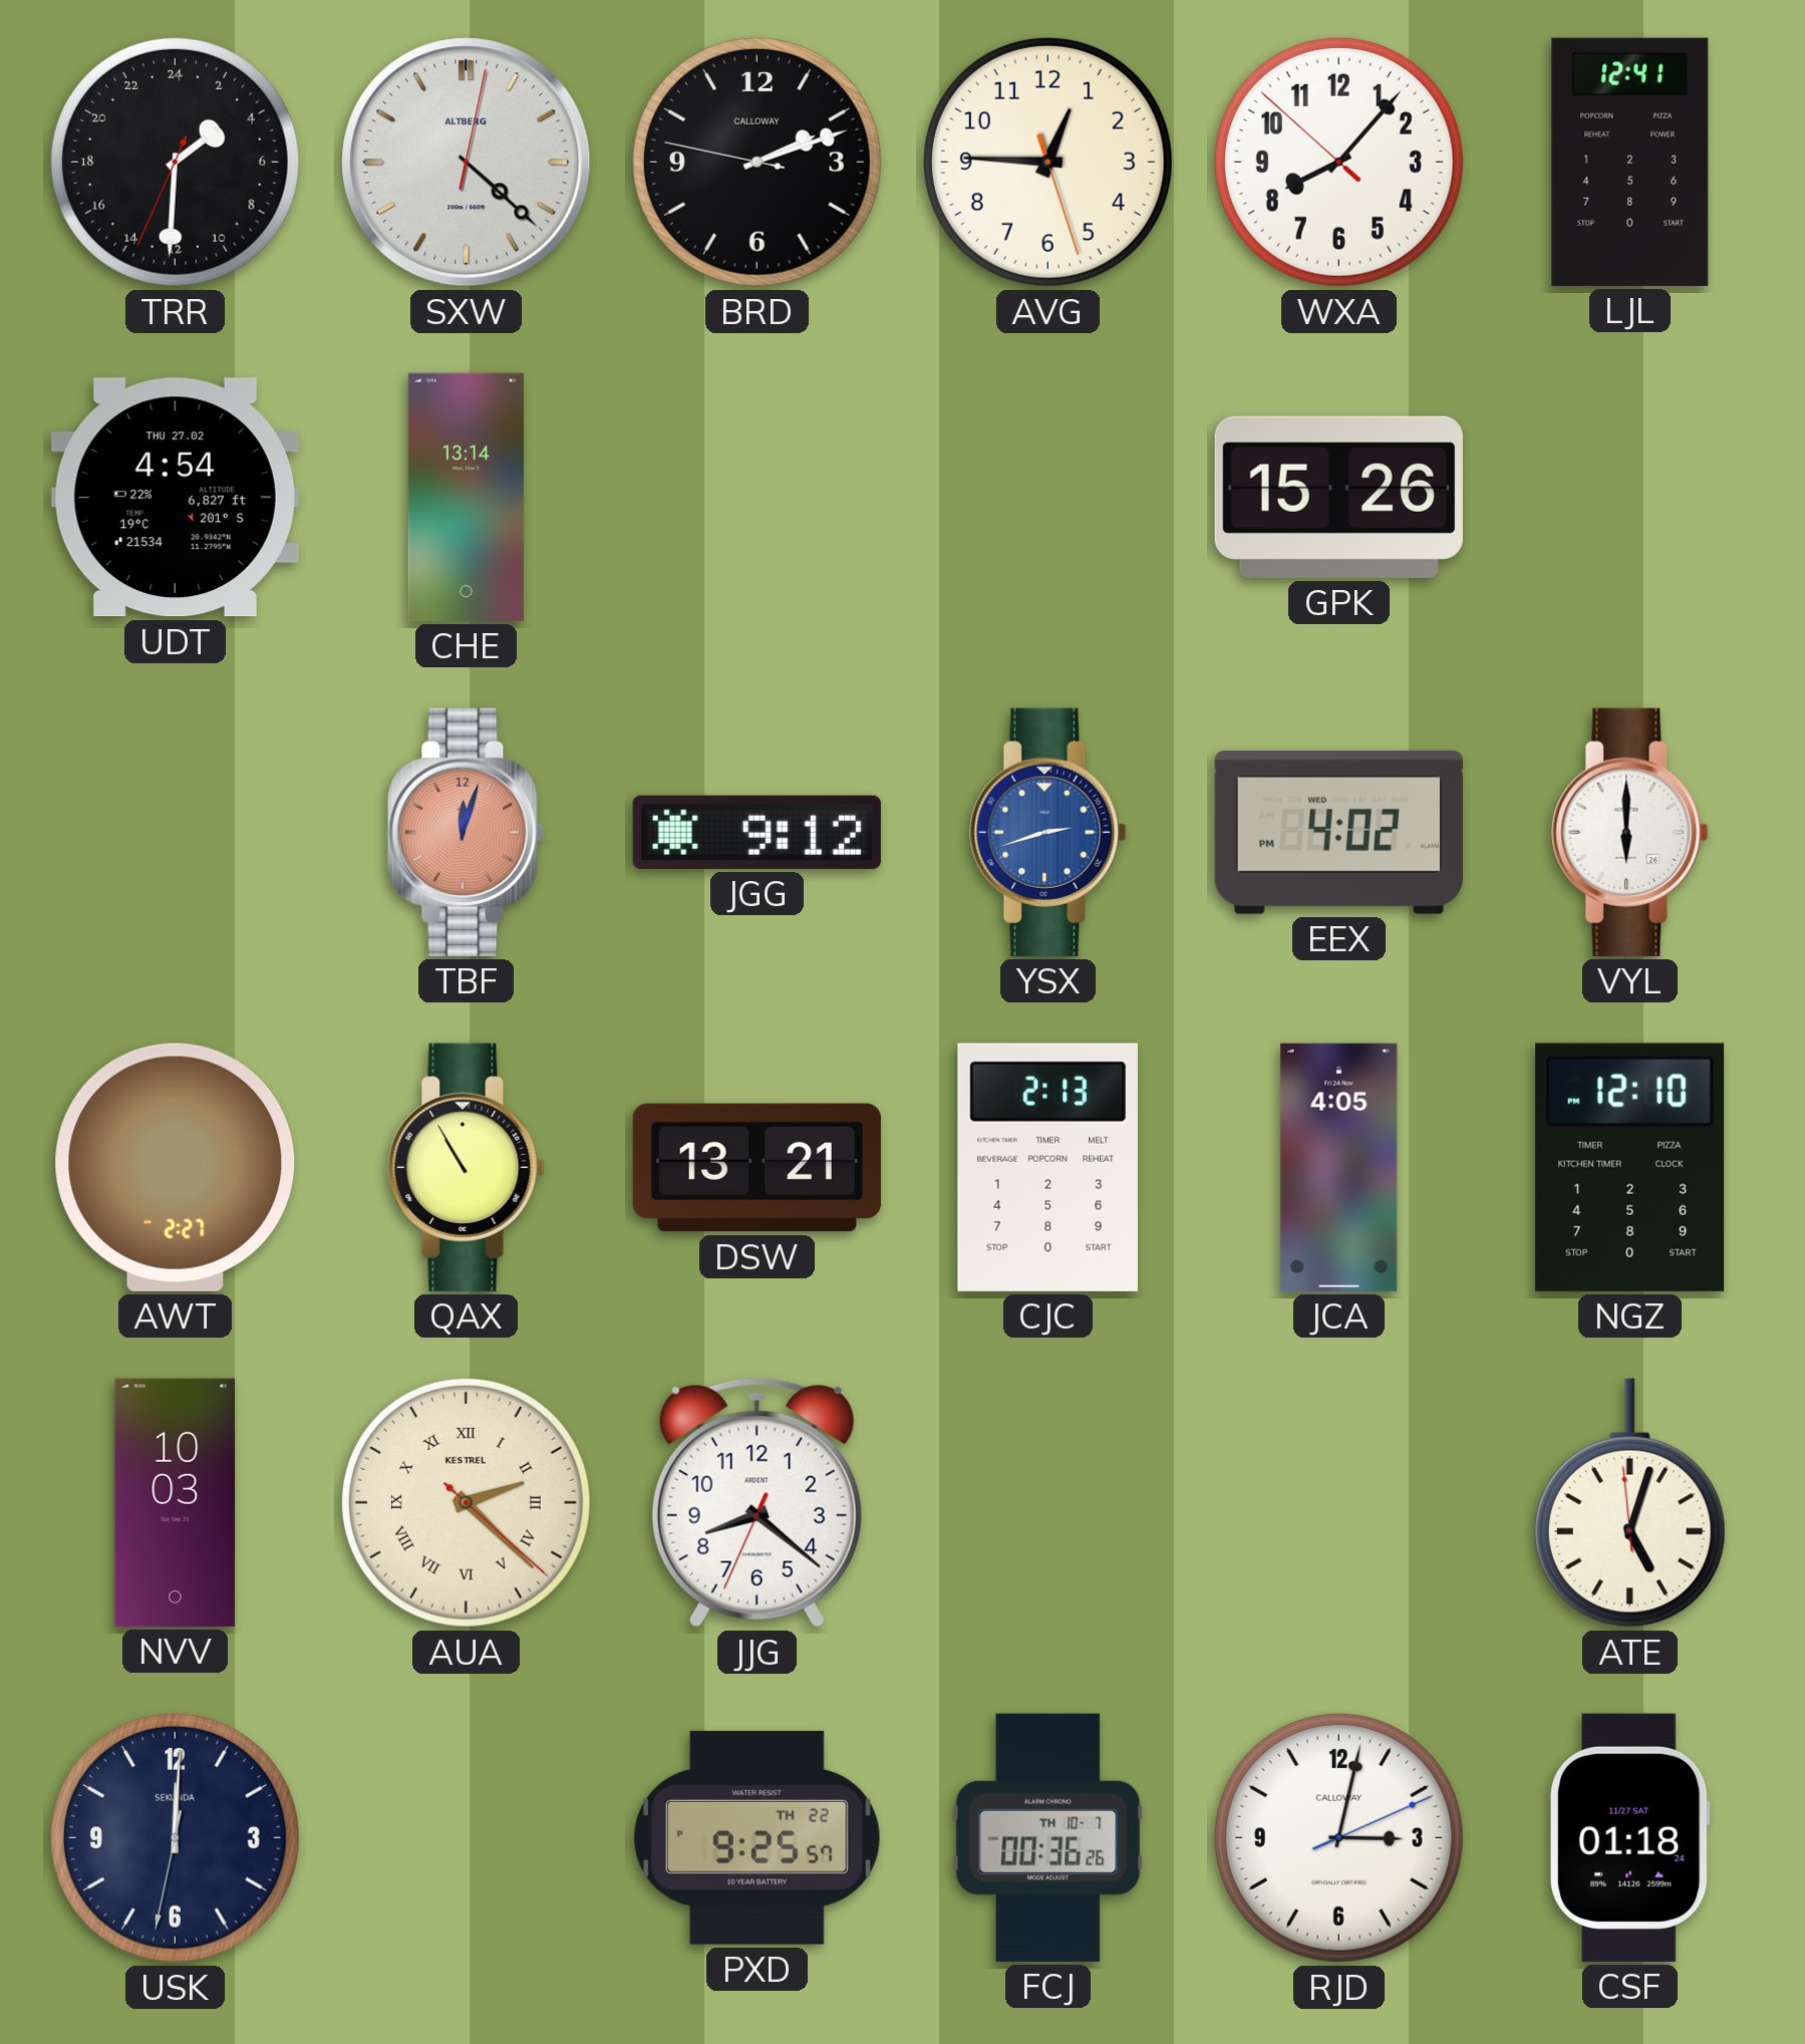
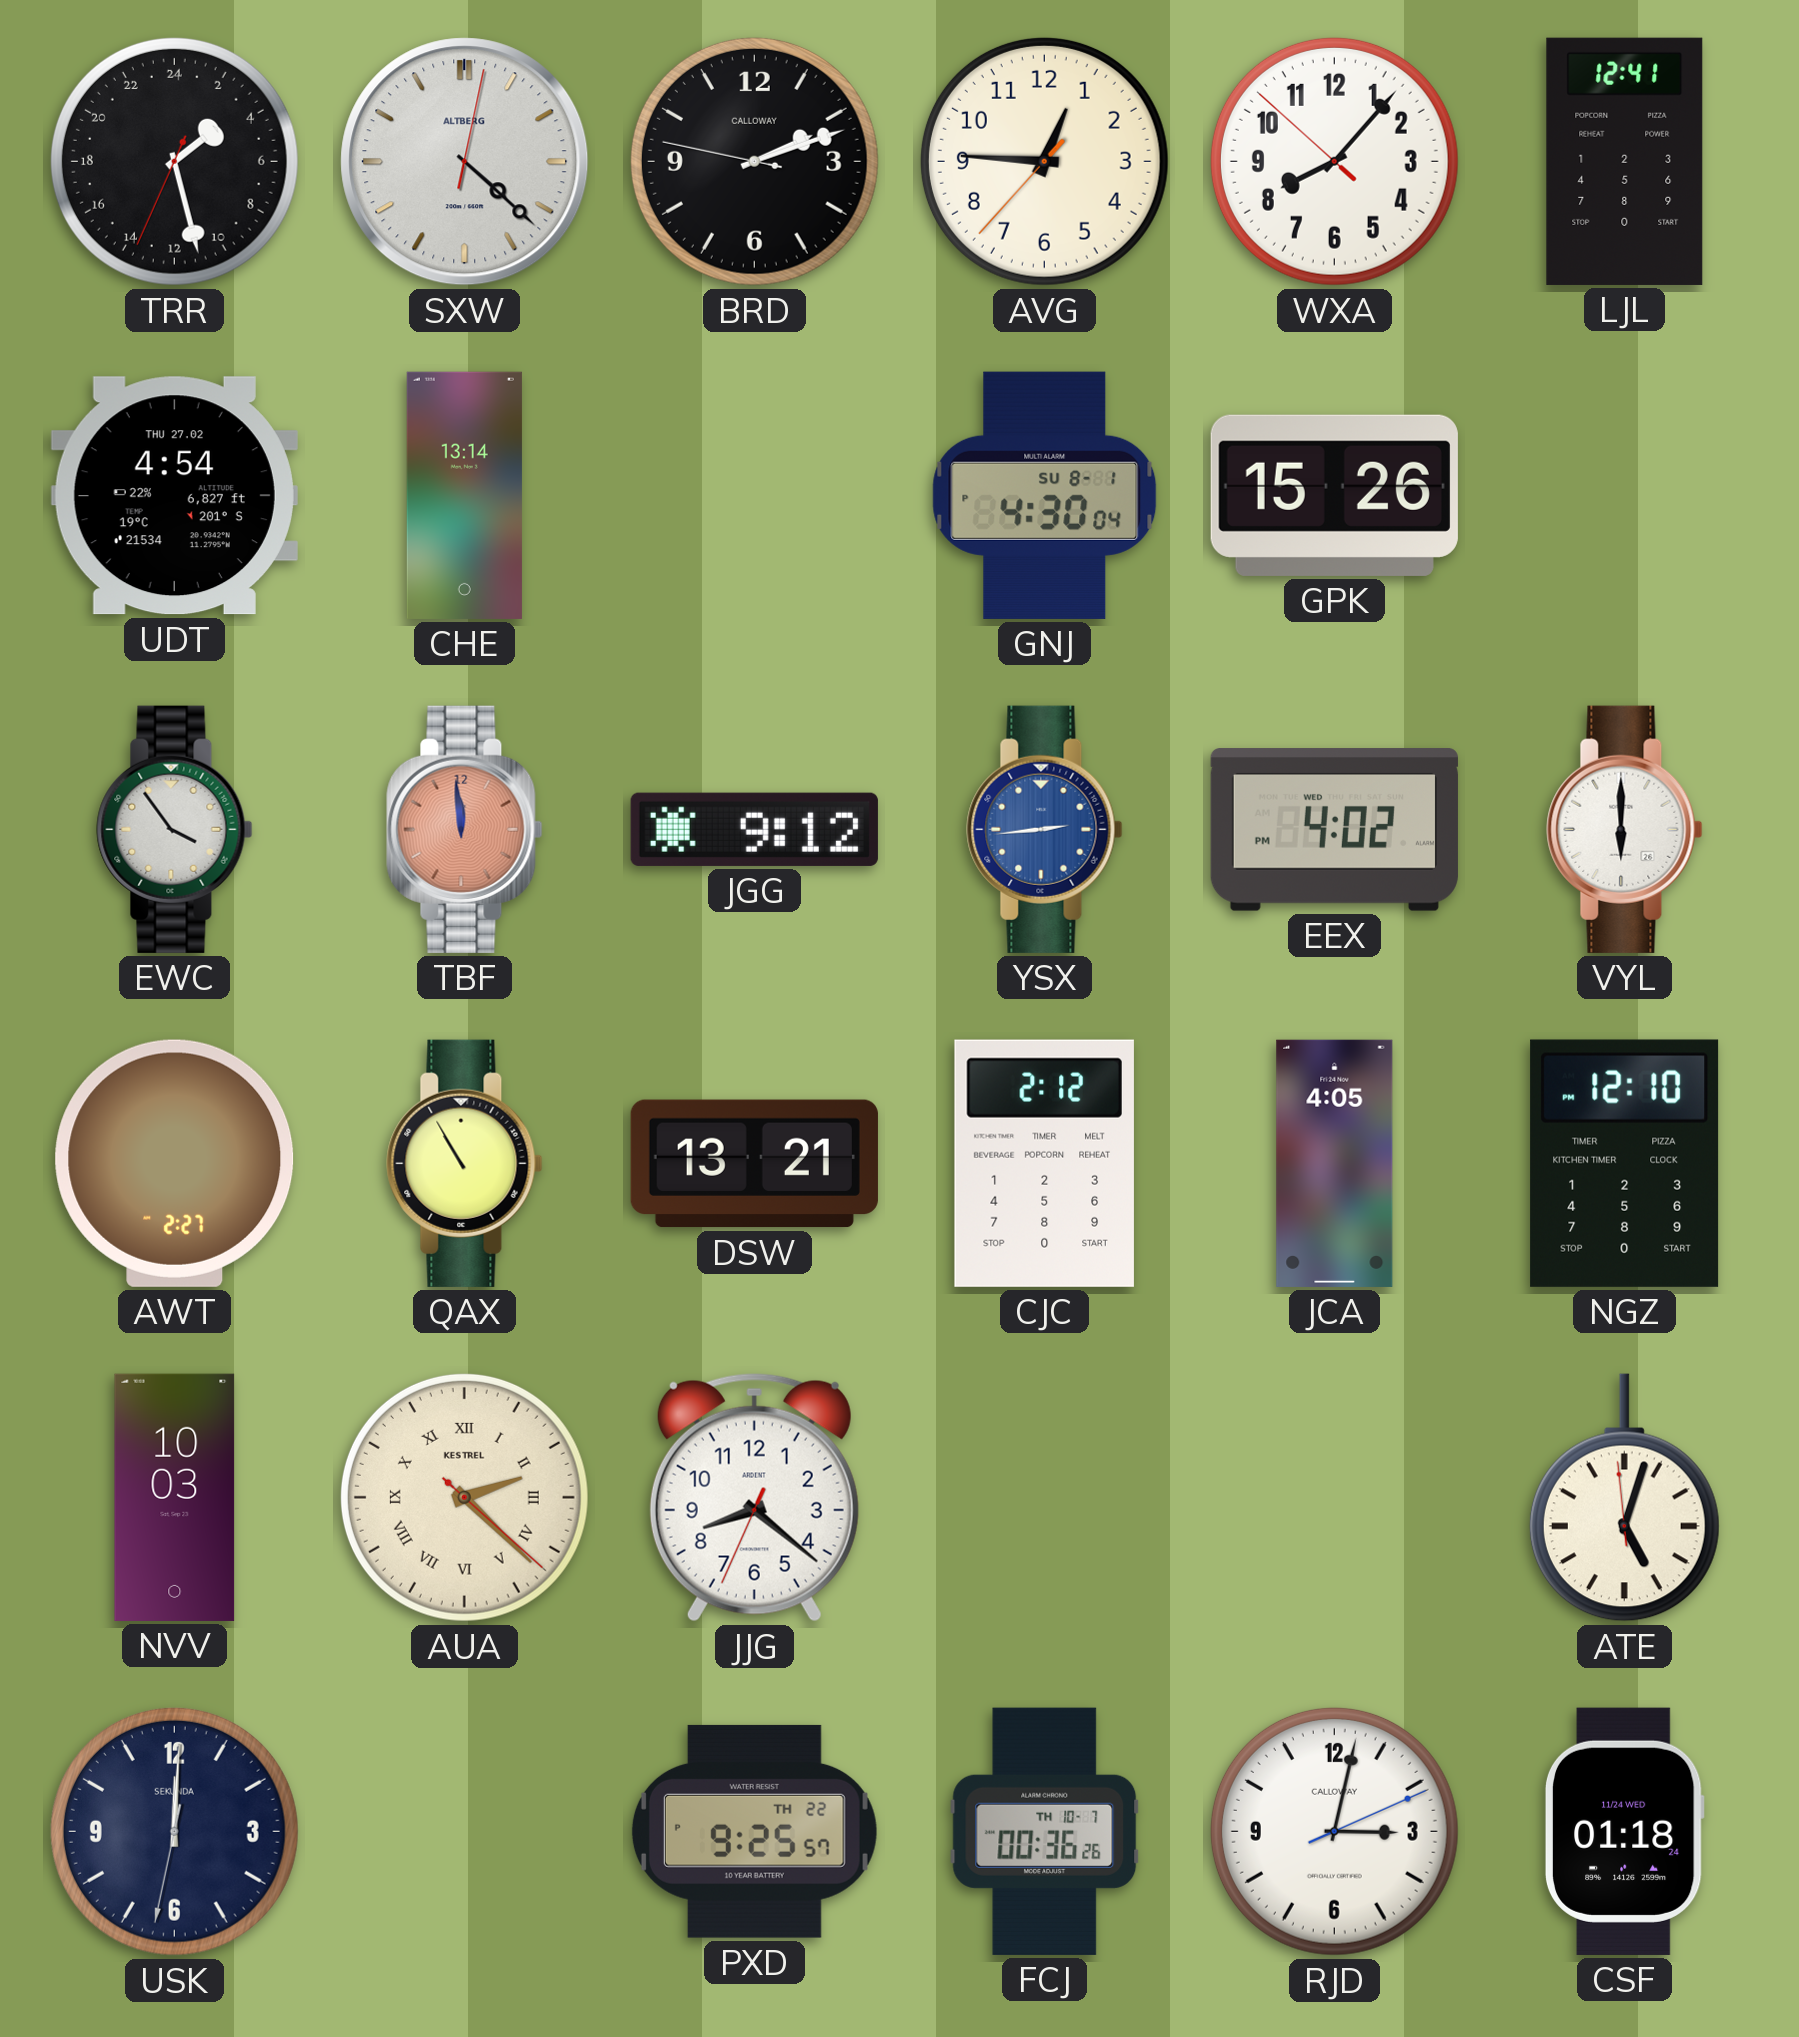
TRR: 3:30 -> 3:27
AVG: 12:45:27 -> 12:45:37
GNJ: none -> 4:30
EWC: none -> 3:54
TBF: 12:03 -> 11:59
YSX: 2:42 -> 2:44
CJC: 2:13 -> 2:12
CSF date: 11/27 SAT -> 11/24 WED
